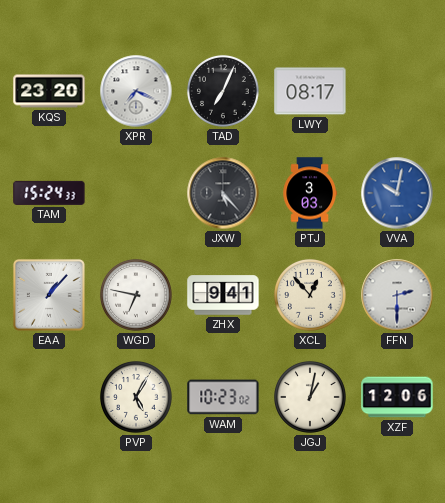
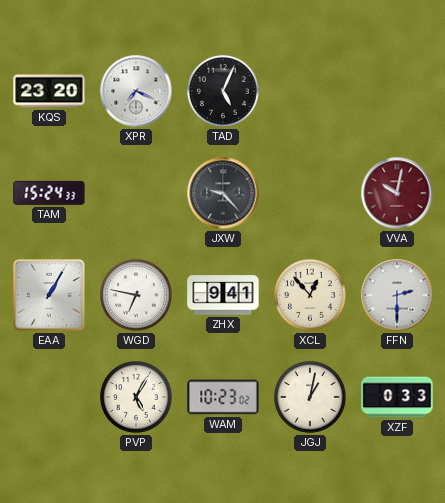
TAD: 7:04 -> 5:04
LWY: 08:17 -> none
JXW: 5:23 -> 9:23
PTJ: 3:03 -> none
VVA dial: blue -> burgundy
EAA: 1:07 -> 1:05
XZF: 12:06 -> 0:33
